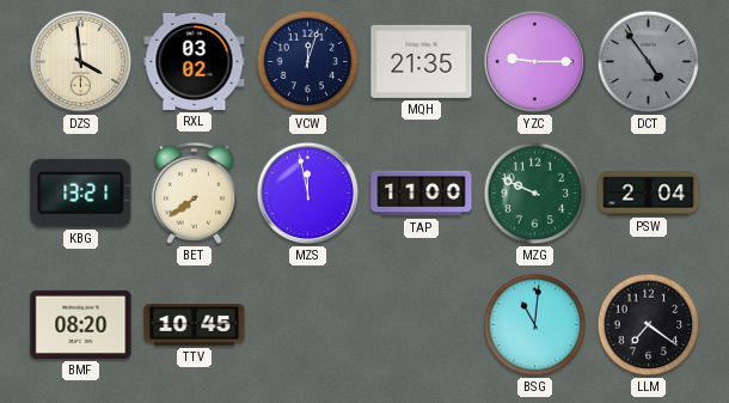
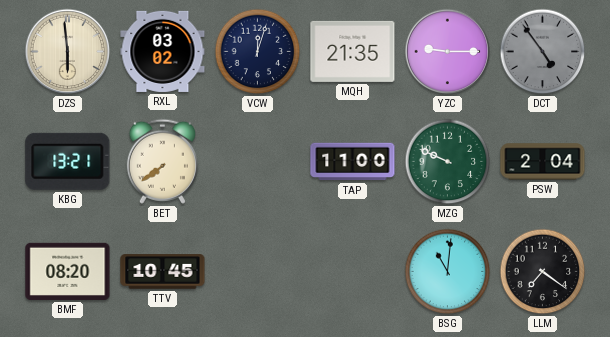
DZS: 3:59 -> 5:59
MZS: 11:58 -> none
